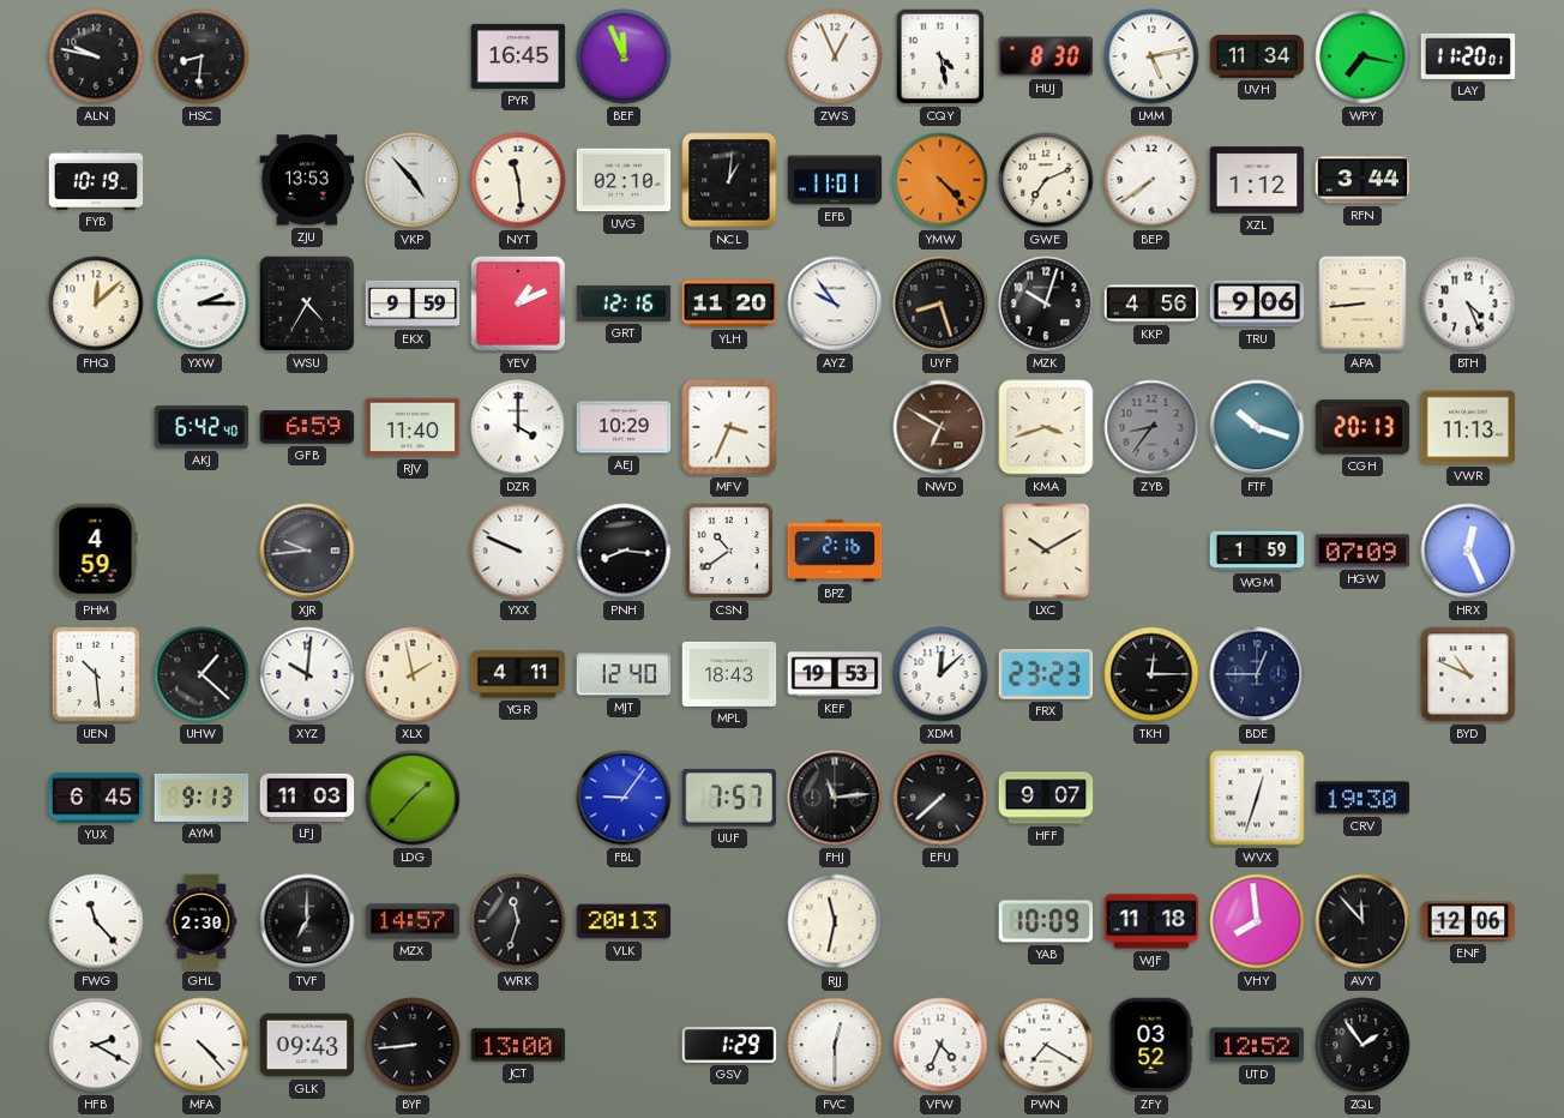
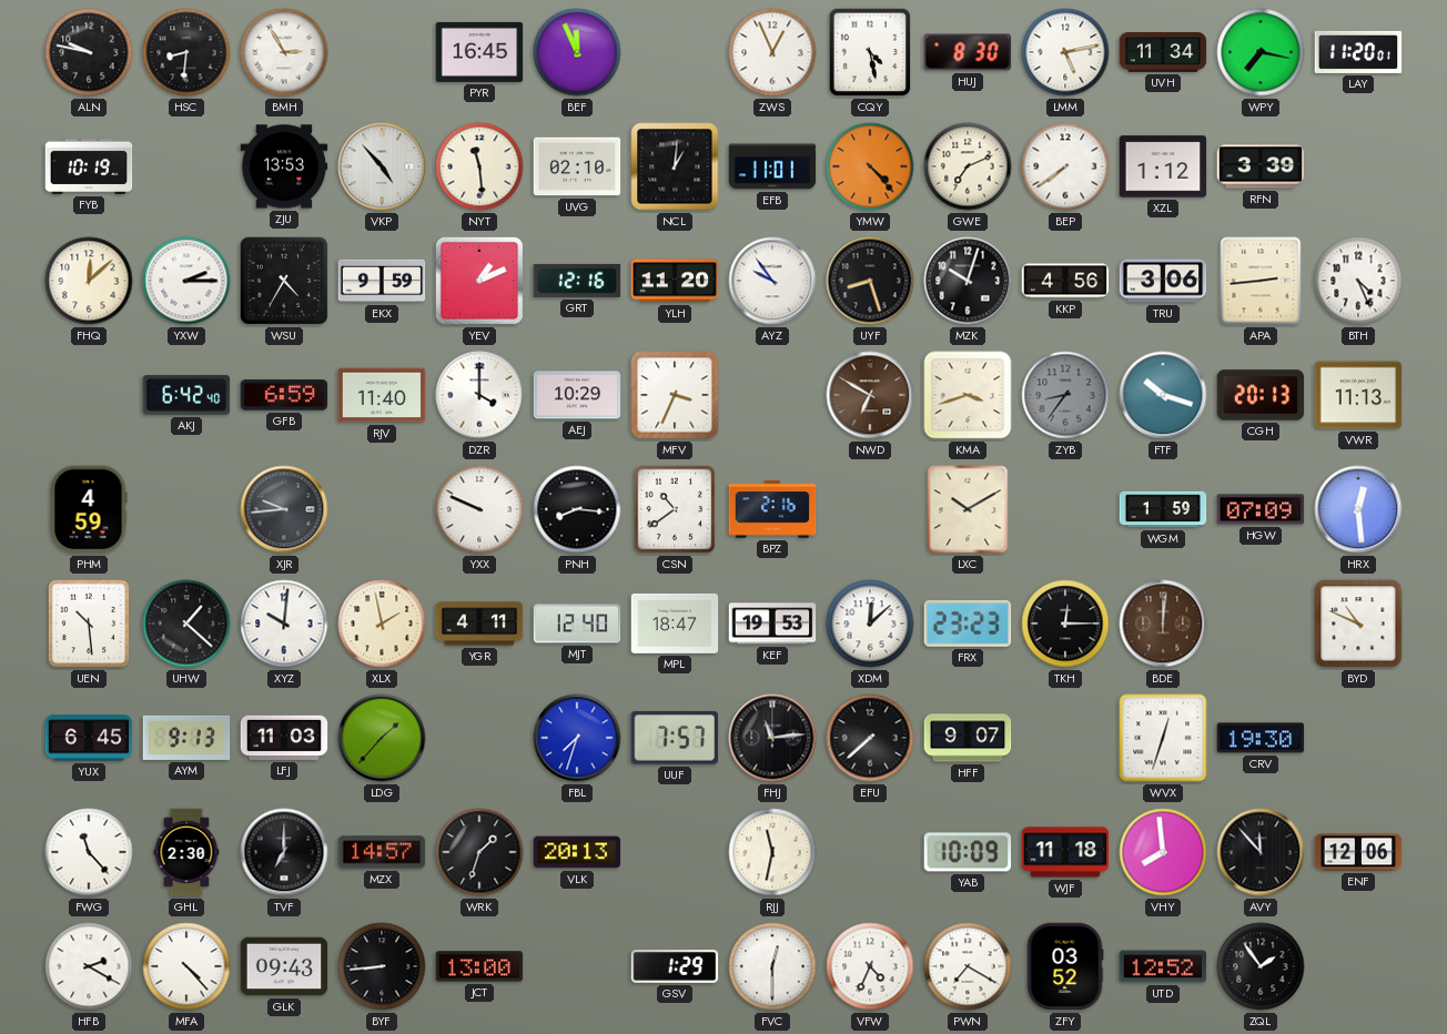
BMH: none -> 2:55
RFN: 3:44 -> 3:39
TRU: 9:06 -> 3:06
APA: 8:44 -> 2:44
HRX: 12:26 -> 12:29
MPL: 18:43 -> 18:47
BDE: 12:45 -> 12:01
BDE dial: navy -> brown
FBL: 9:06 -> 7:33
WRK: 11:33 -> 1:33
